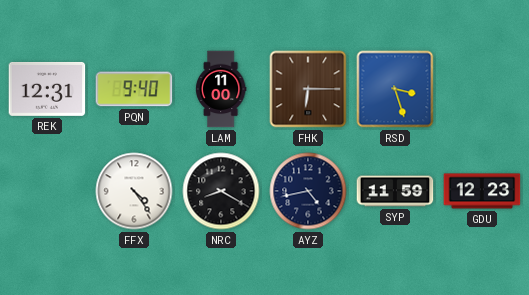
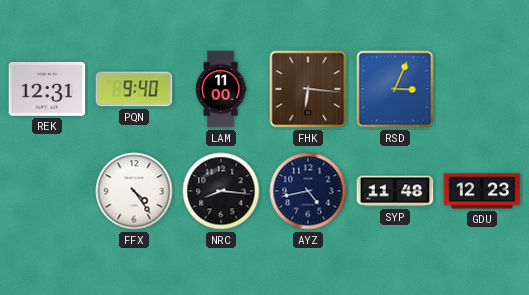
FHK: 6:15 -> 6:16
RSD: 3:27 -> 3:04
NRC: 8:20 -> 8:16
SYP: 11:59 -> 11:48
